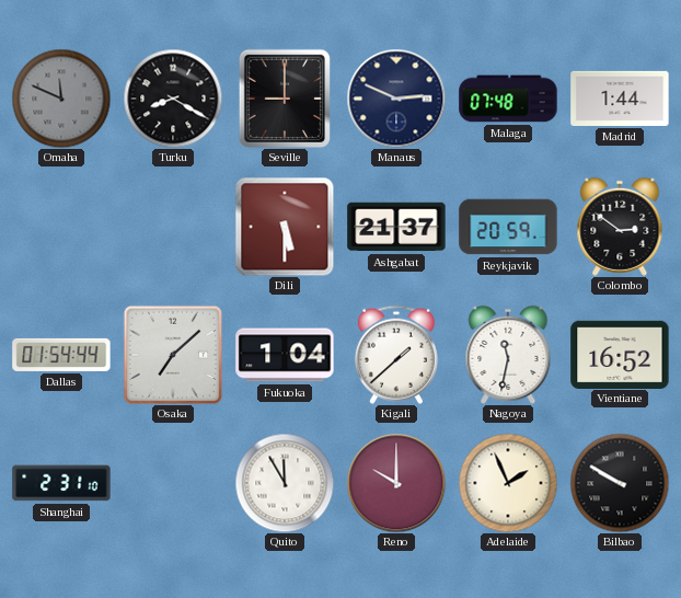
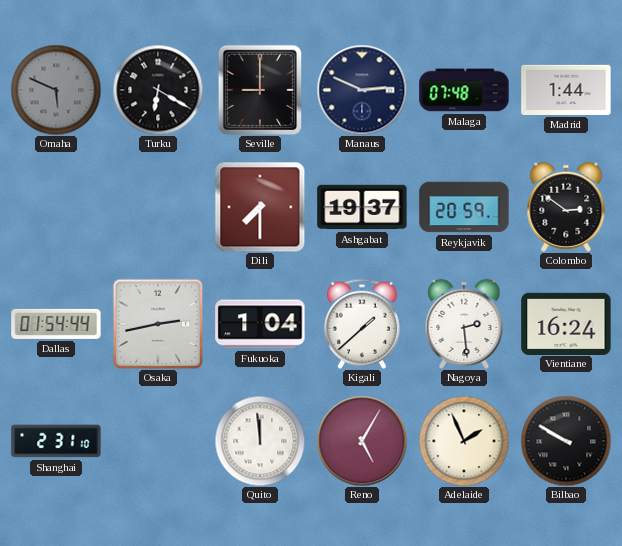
Omaha: 11:49 -> 5:49
Turku: 8:20 -> 6:20
Dili: 5:30 -> 7:30
Ashgabat: 21:37 -> 19:37
Osaka: 7:08 -> 2:43
Nagoya: 11:32 -> 2:29
Vientiane: 16:52 -> 16:24
Quito: 11:55 -> 11:59
Reno: 10:00 -> 5:05
